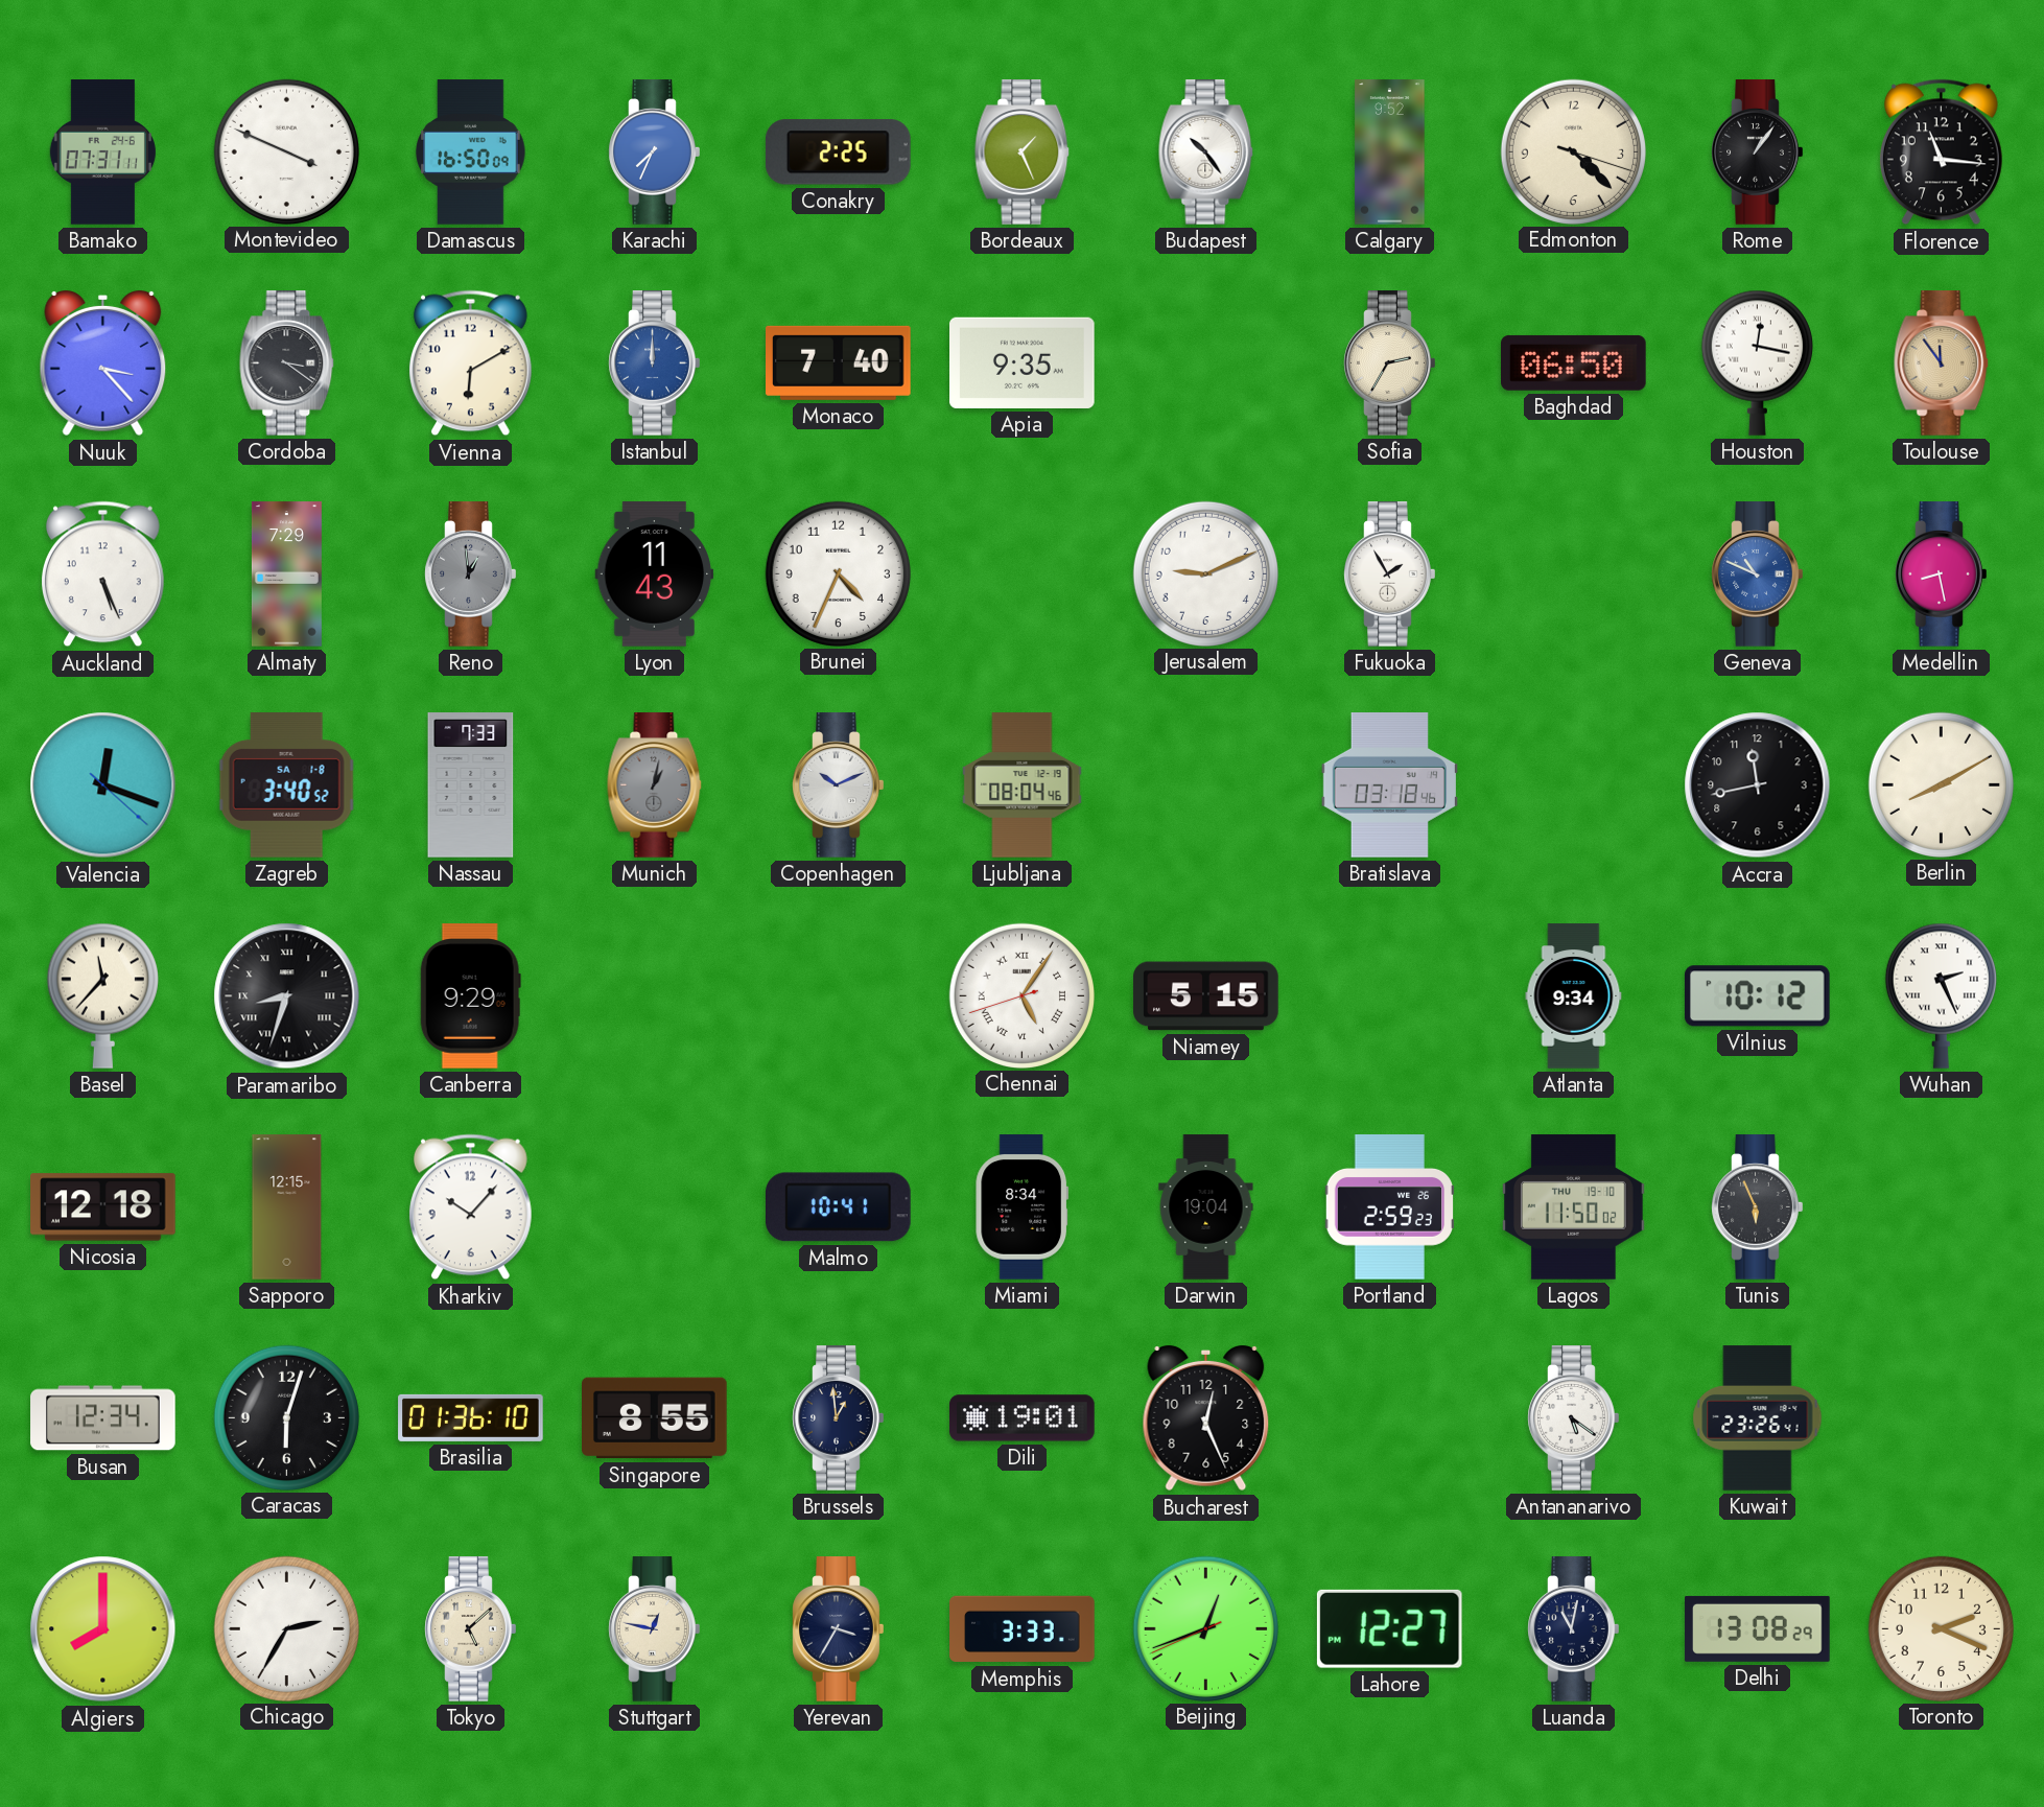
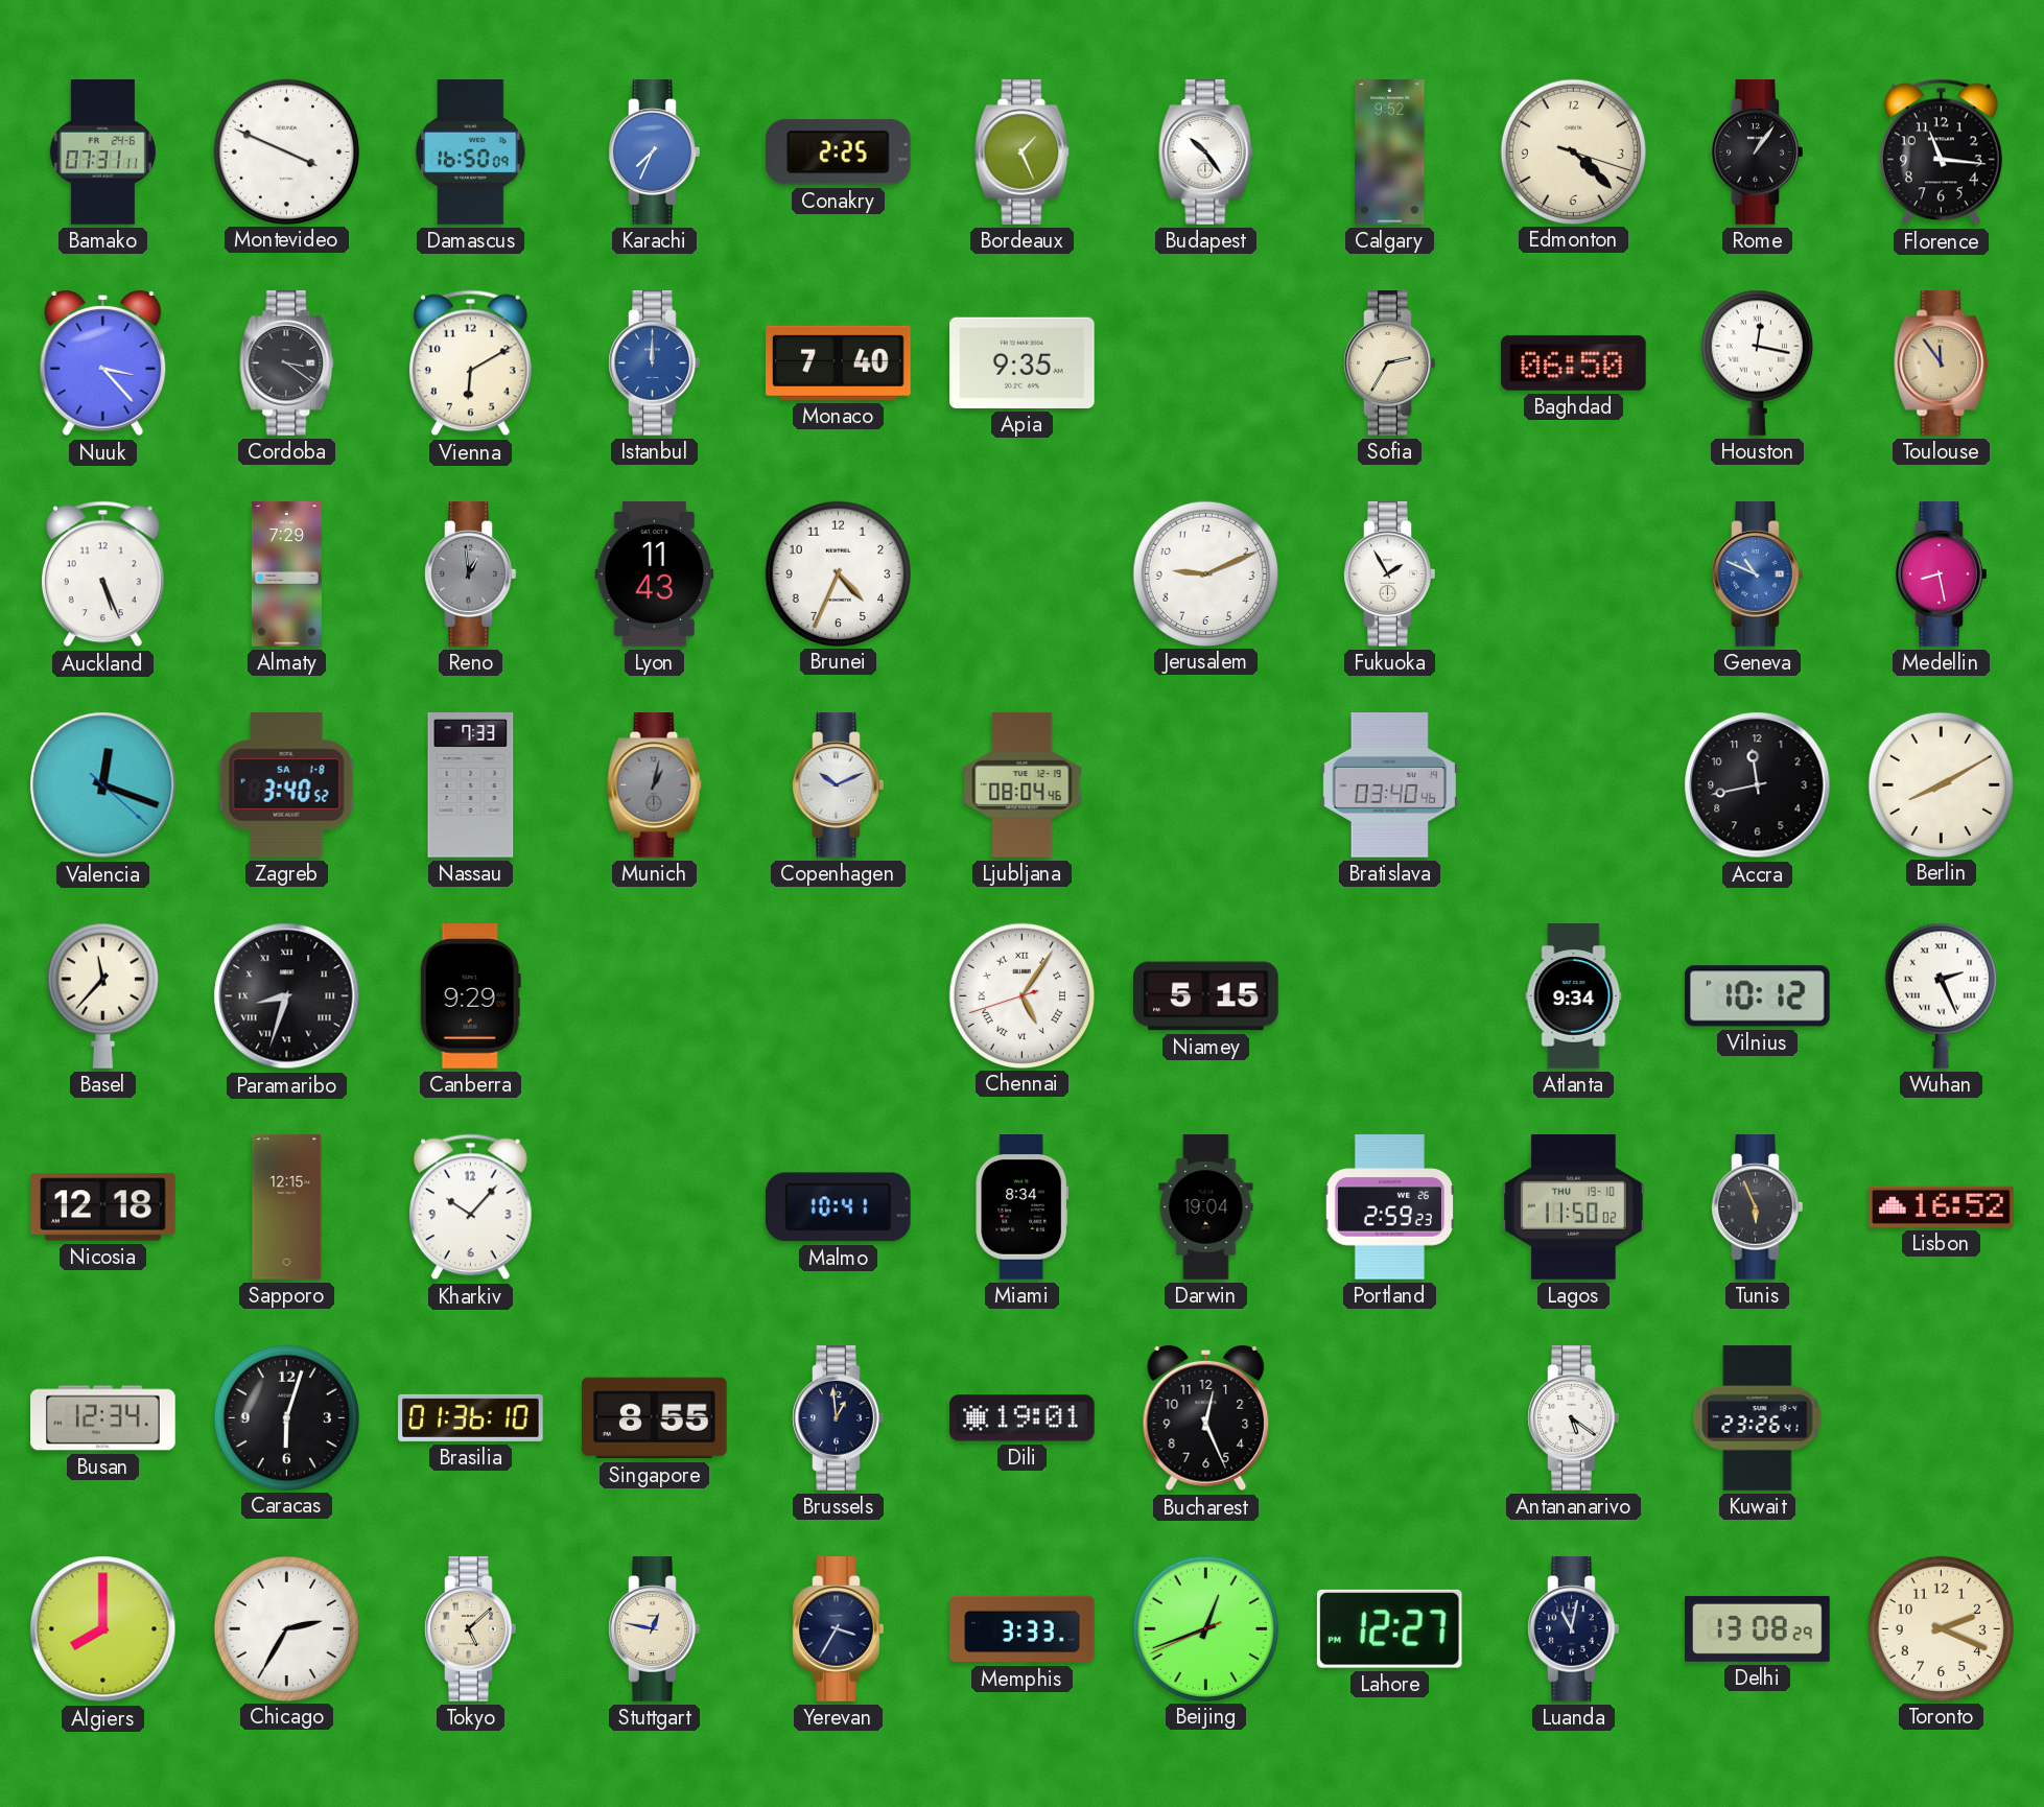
Bratislava: 03:18 -> 03:40
Lisbon: none -> 16:52
